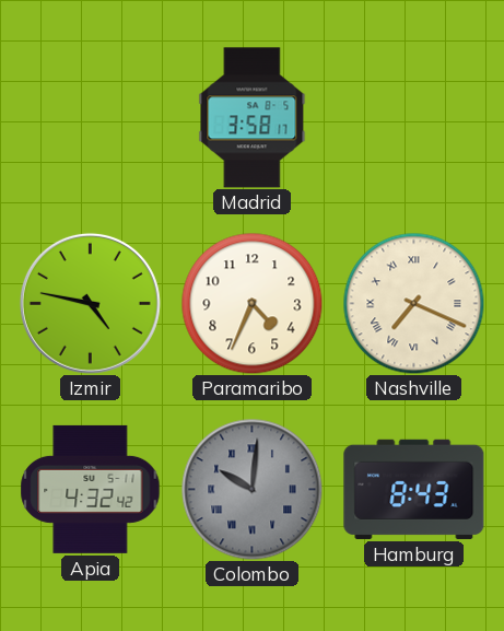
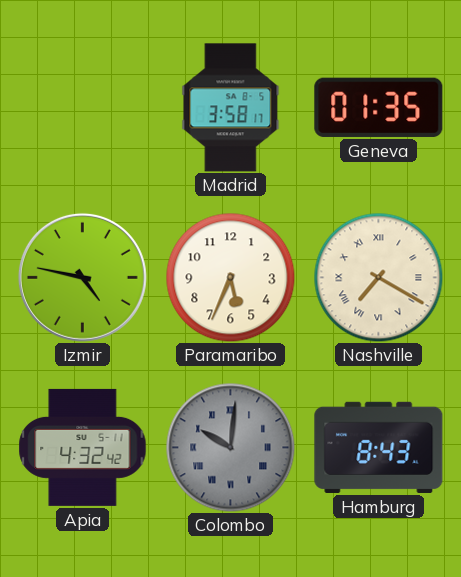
Geneva: none -> 01:35
Paramaribo: 4:34 -> 5:34
Nashville: 7:19 -> 7:20
